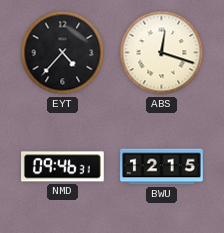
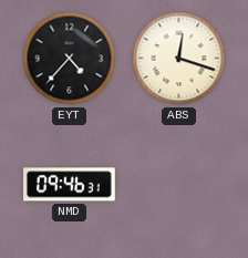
BWU: 12:15 -> none
